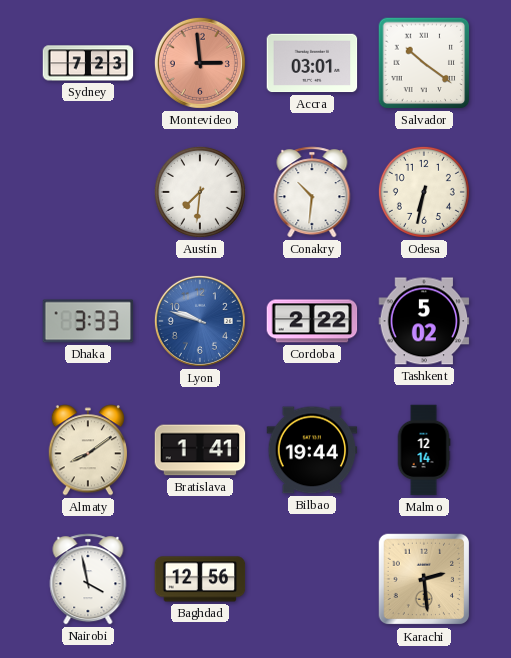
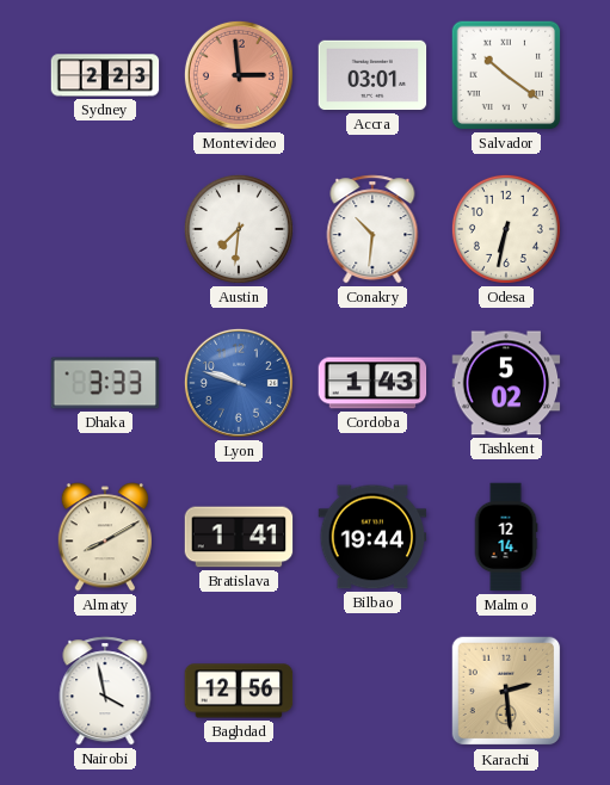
Sydney: 7:23 -> 2:23
Cordoba: 2:22 -> 1:43
Almaty: 8:09 -> 8:10
